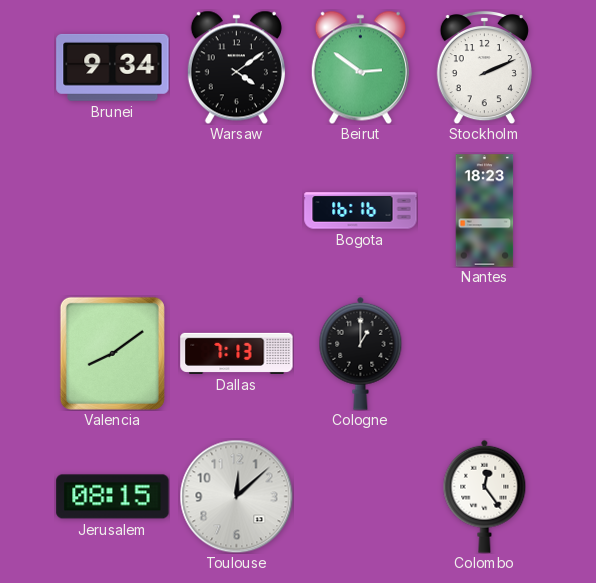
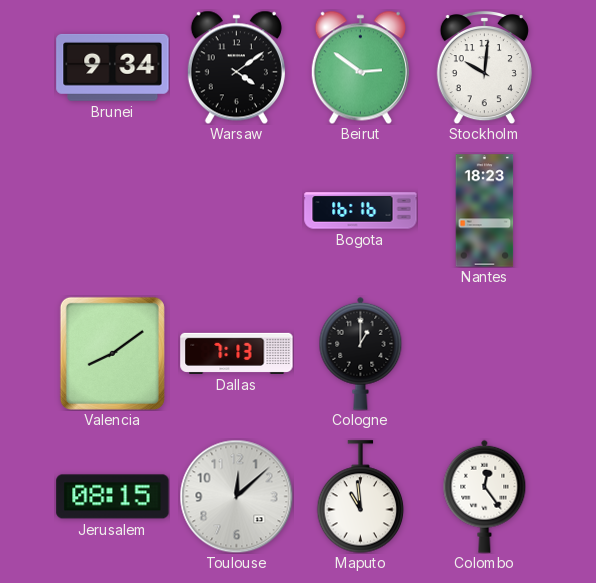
Stockholm: 2:11 -> 10:01
Maputo: none -> 10:59
